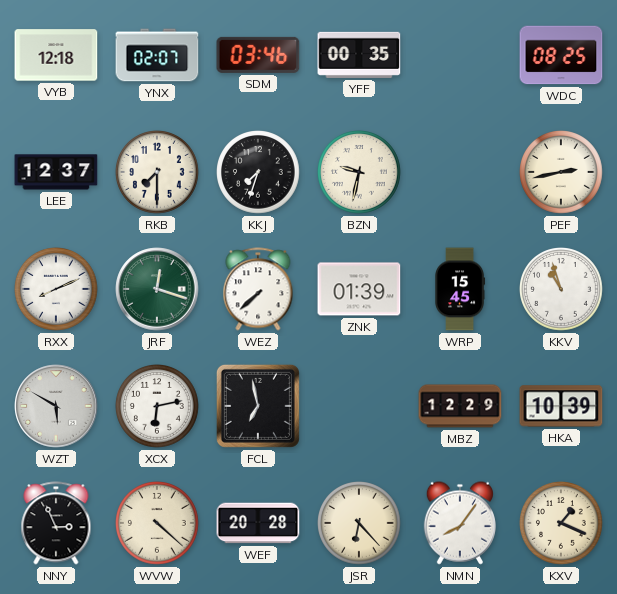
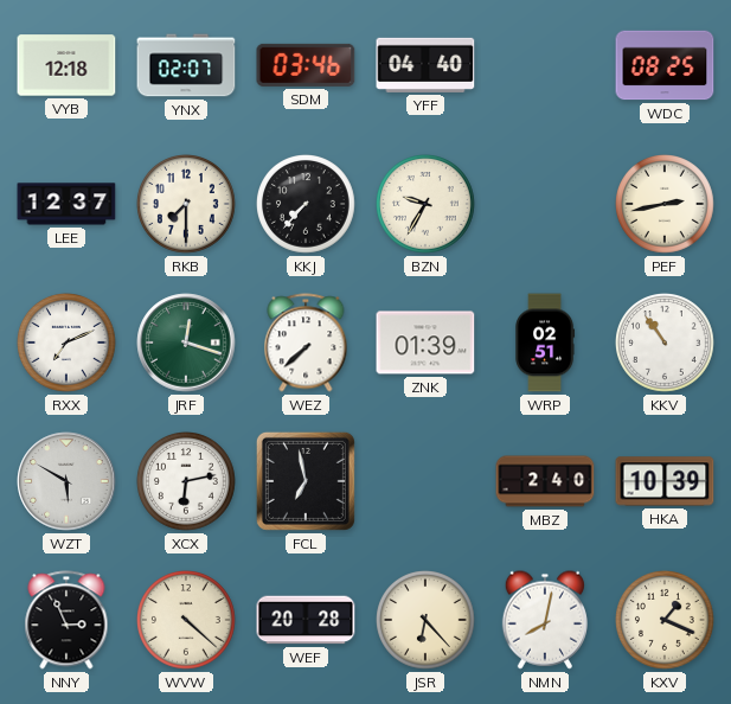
YFF: 00:35 -> 04:40
KKJ: 7:33 -> 7:37
BZN: 9:32 -> 9:35
RXX: 8:11 -> 7:11
WRP: 15:45 -> 02:51
KKV: 10:57 -> 10:54
MBZ: 12:29 -> 2:40
NMN: 8:06 -> 8:02
